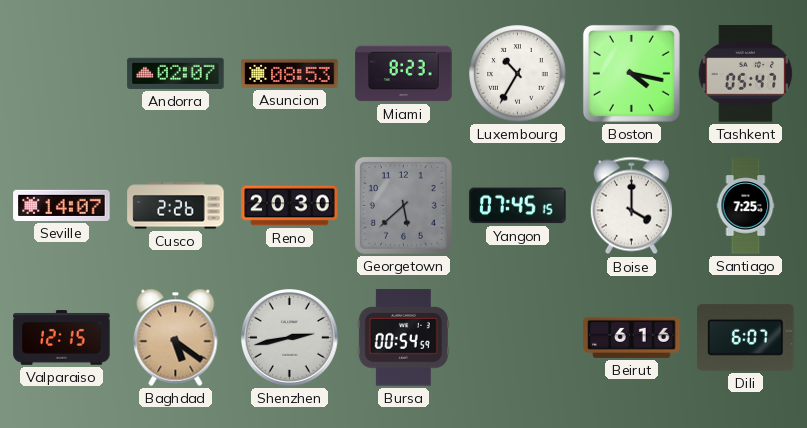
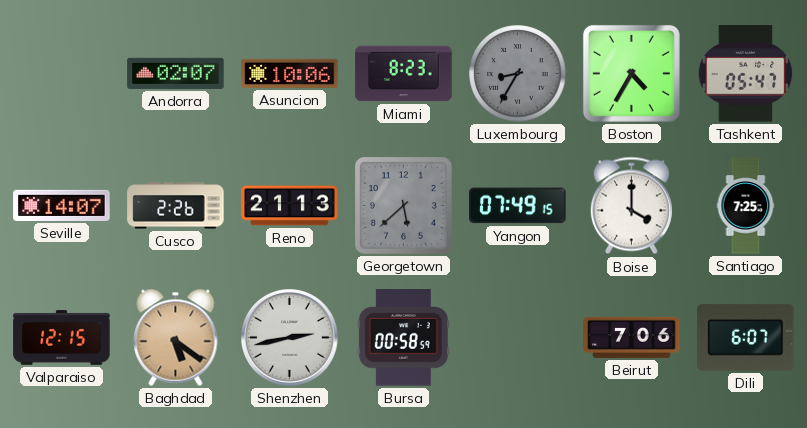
Asuncion: 08:53 -> 10:06
Luxembourg: 10:35 -> 8:35
Luxembourg dial: white -> grey
Boston: 4:17 -> 4:35
Reno: 20:30 -> 21:13
Yangon: 07:45 -> 07:49
Bursa: 00:54 -> 00:58
Beirut: 6:16 -> 7:06
